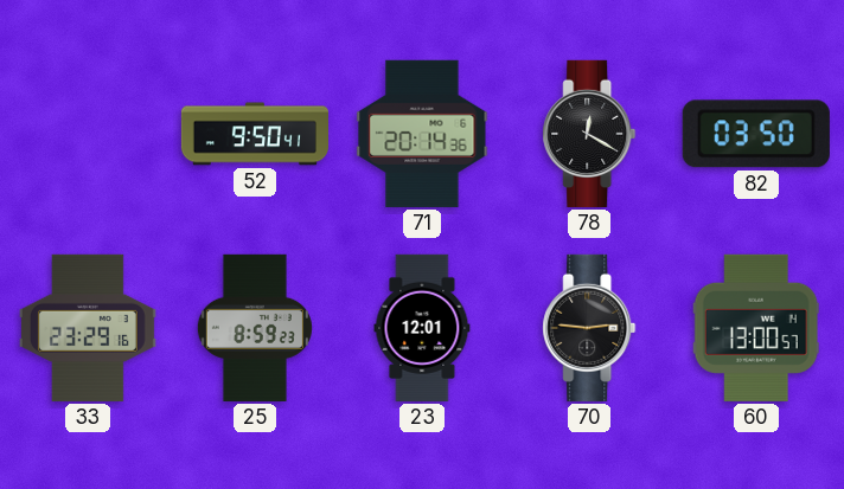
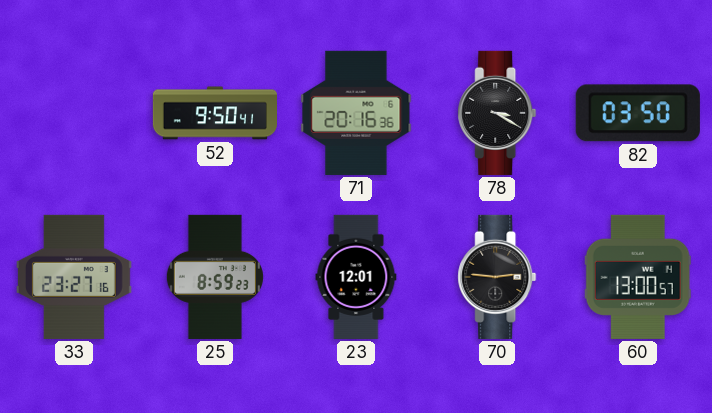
71: 20:14 -> 20:16
78: 12:20 -> 3:20
33: 23:29 -> 23:27
